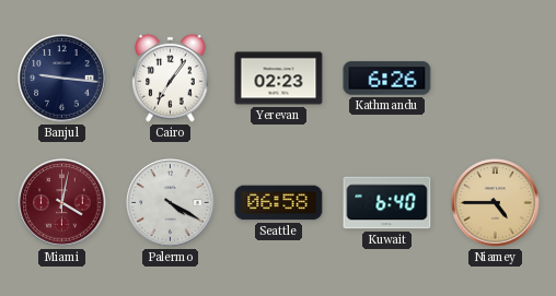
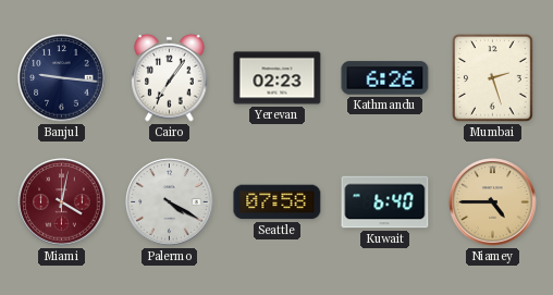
Mumbai: none -> 2:27
Seattle: 06:58 -> 07:58
